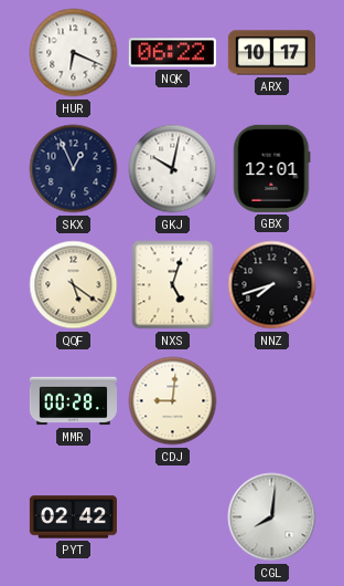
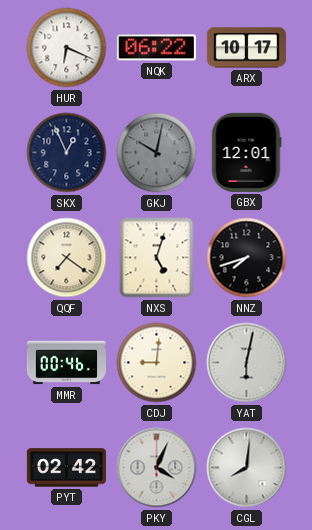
GKJ dial: white -> grey
QQF: 5:21 -> 7:21
MMR: 00:28 -> 00:46
YAT: none -> 6:02
PKY: none -> 4:04
